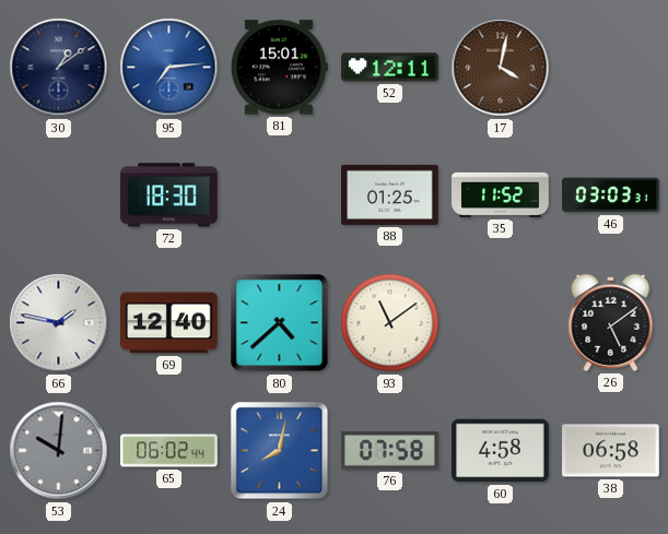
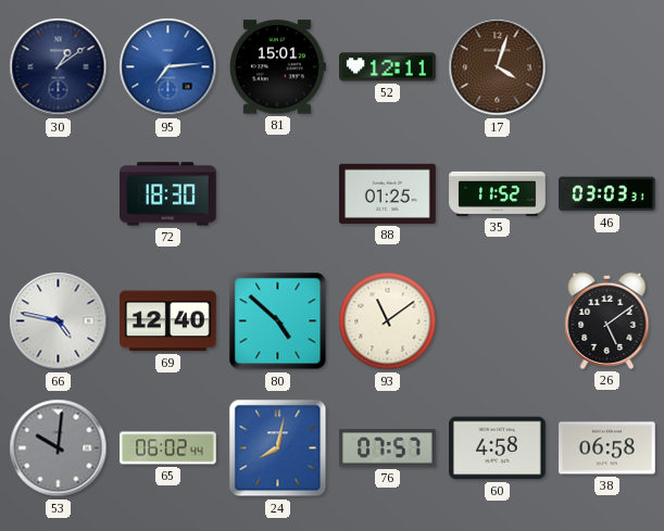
17: 4:02 -> 4:03
66: 1:47 -> 4:47
80: 4:38 -> 4:52
76: 07:58 -> 07:57
